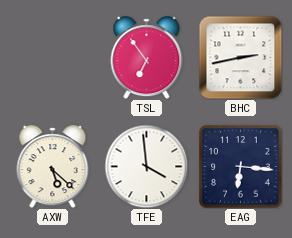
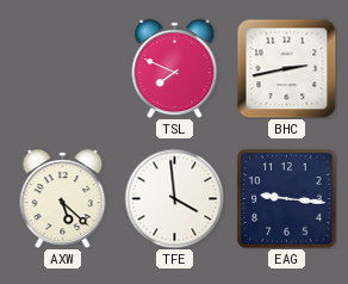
TSL: 6:54 -> 7:49
EAG: 6:16 -> 9:16
